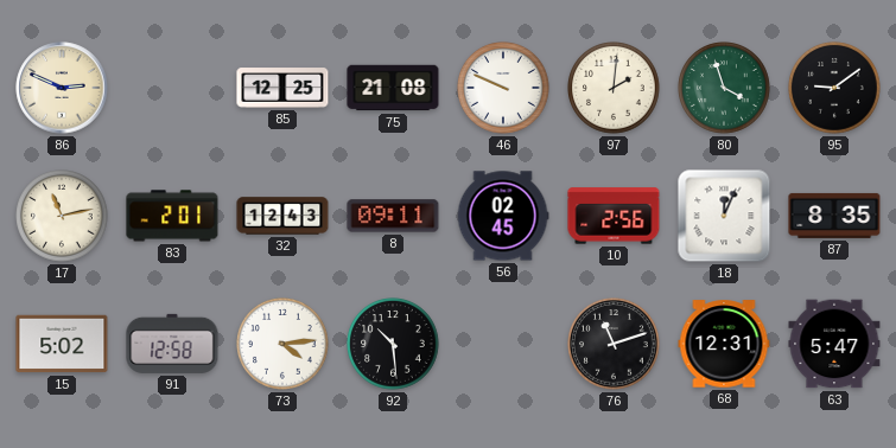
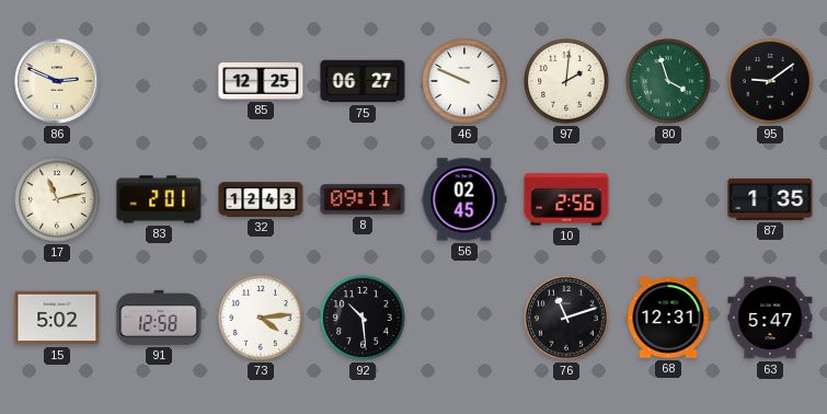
75: 21:08 -> 06:27
18: 12:04 -> none
87: 8:35 -> 1:35
